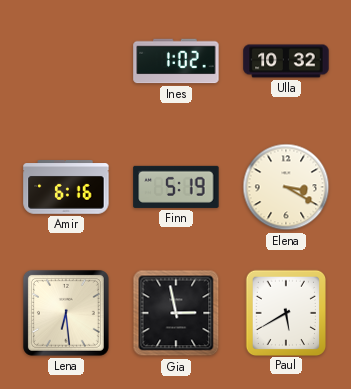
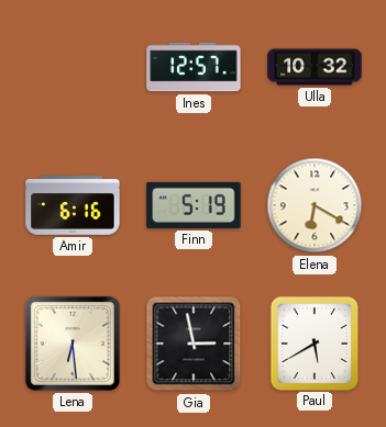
Ines: 1:02 -> 12:57
Elena: 3:20 -> 6:20
